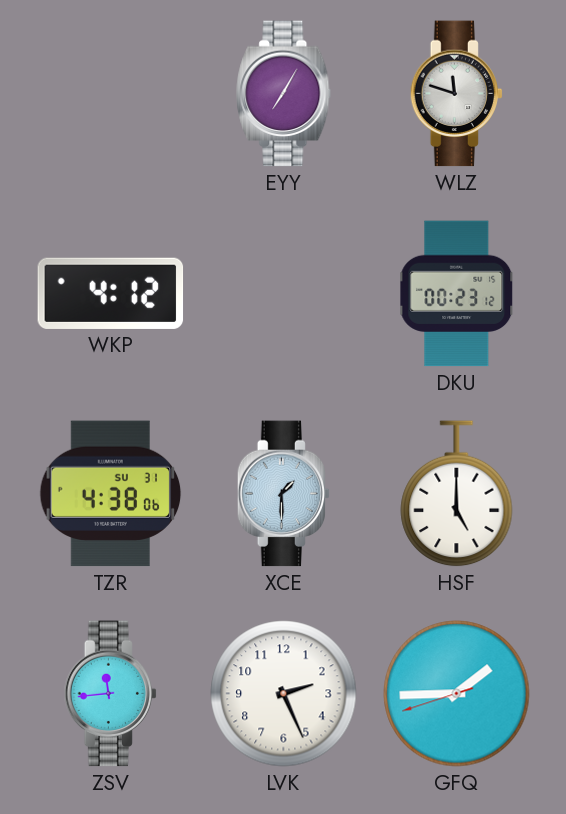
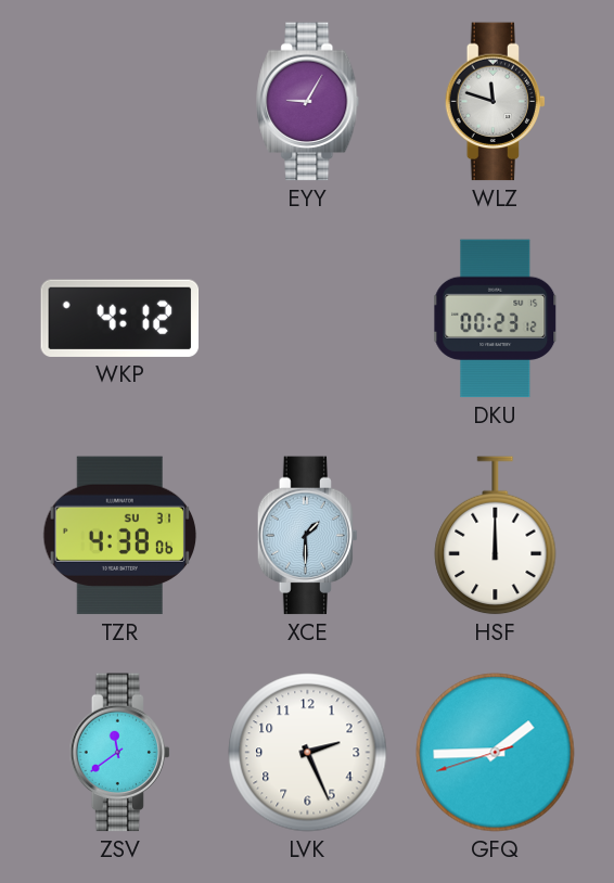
EYY: 7:05 -> 9:05
HSF: 5:00 -> 12:00
ZSV: 11:44 -> 11:39
